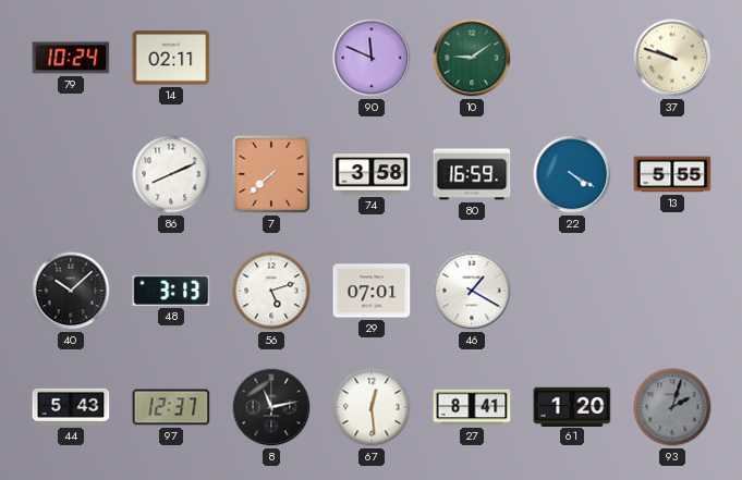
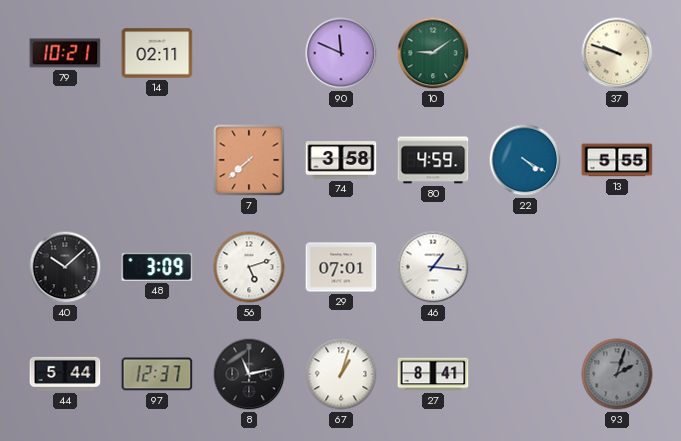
79: 10:24 -> 10:21
86: 8:11 -> none
80: 16:59 -> 4:59
48: 3:13 -> 3:09
46: 1:20 -> 1:16
44: 5:43 -> 5:44
67: 12:29 -> 1:03
61: 1:20 -> none
